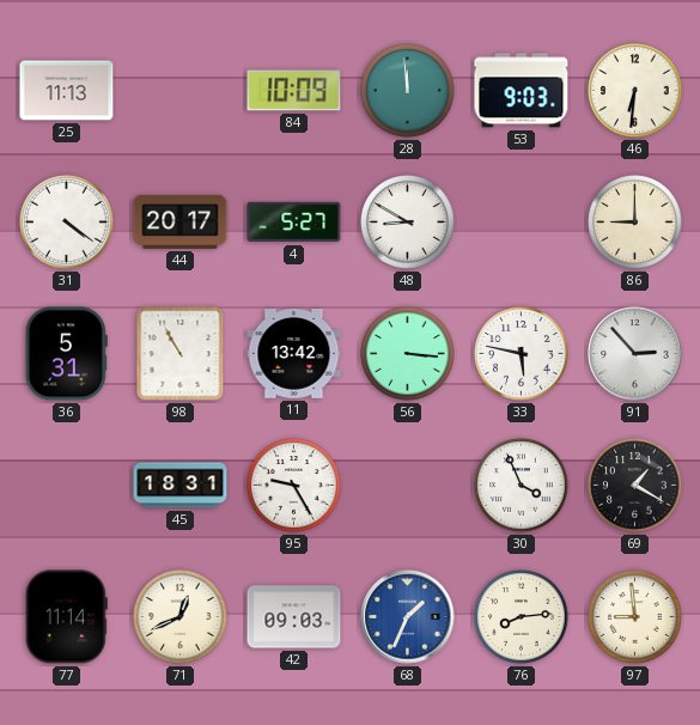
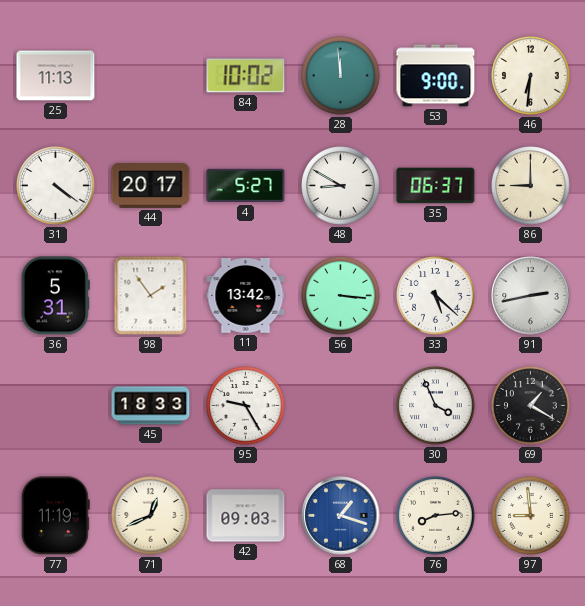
84: 10:09 -> 10:02
53: 9:03 -> 9:00
35: none -> 06:37
98: 10:55 -> 1:54
33: 5:47 -> 5:22
91: 2:53 -> 2:43
45: 18:31 -> 18:33
77: 11:14 -> 11:19
68: 1:34 -> 1:18
